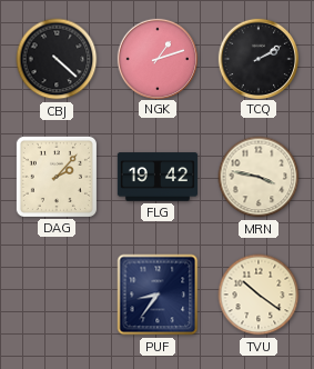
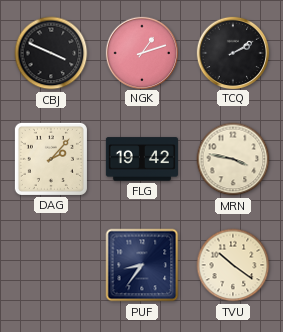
CBJ: 4:22 -> 3:49
